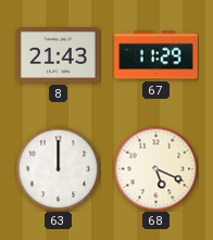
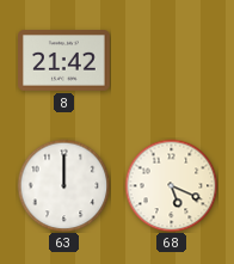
8: 21:43 -> 21:42
67: 11:29 -> none
